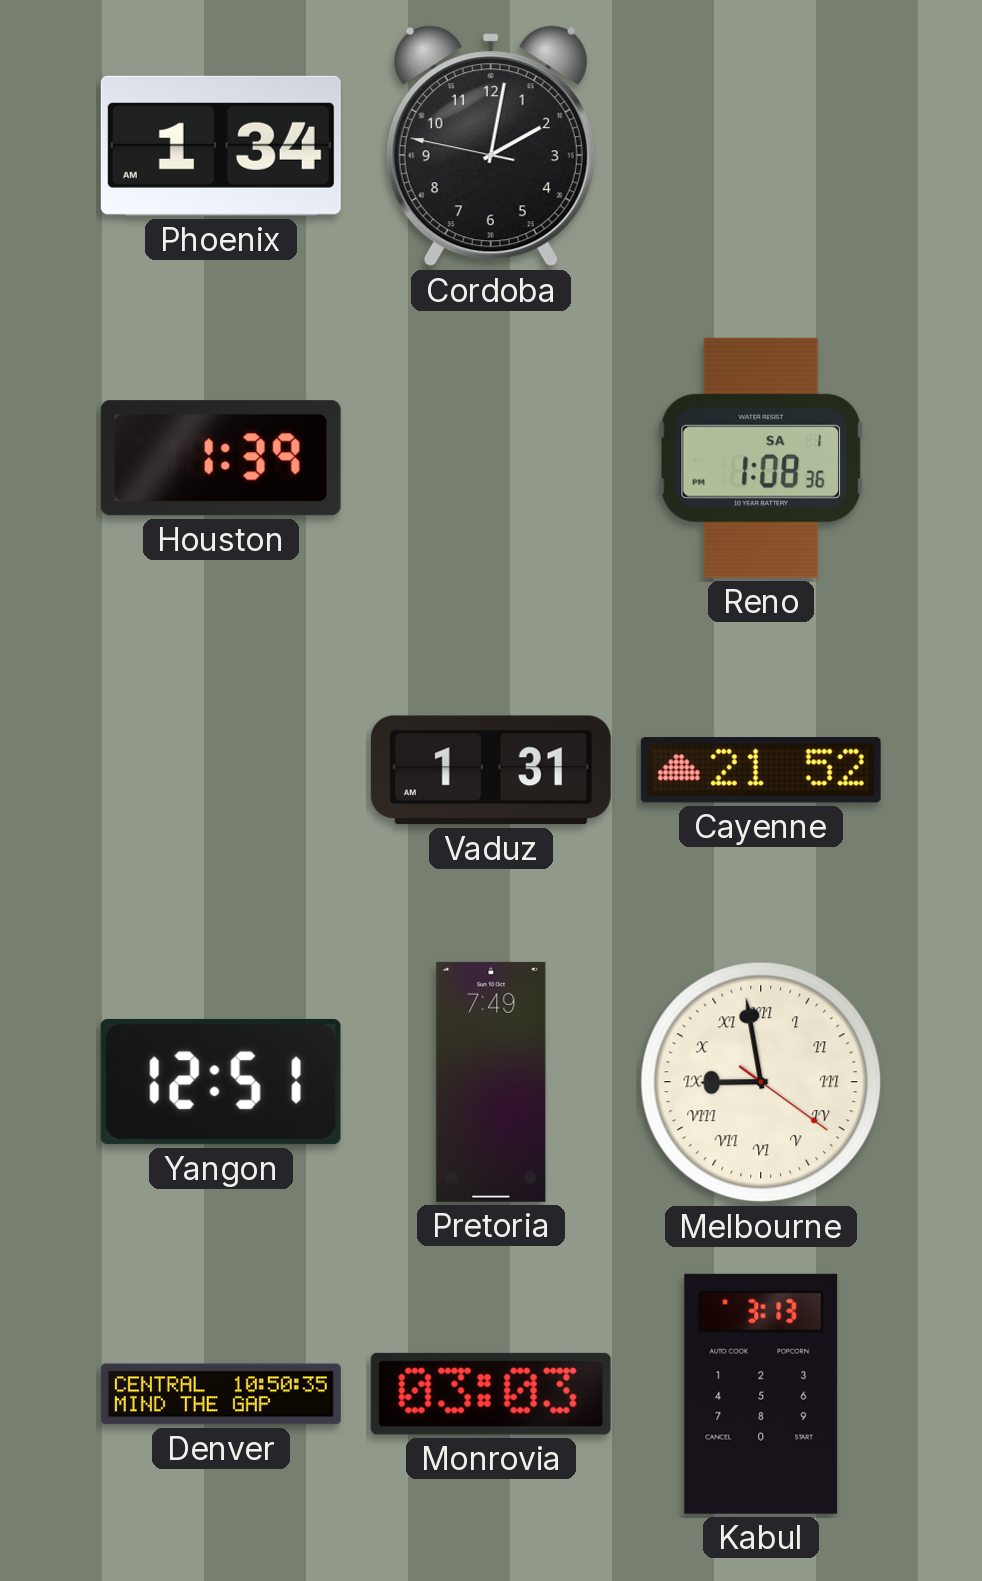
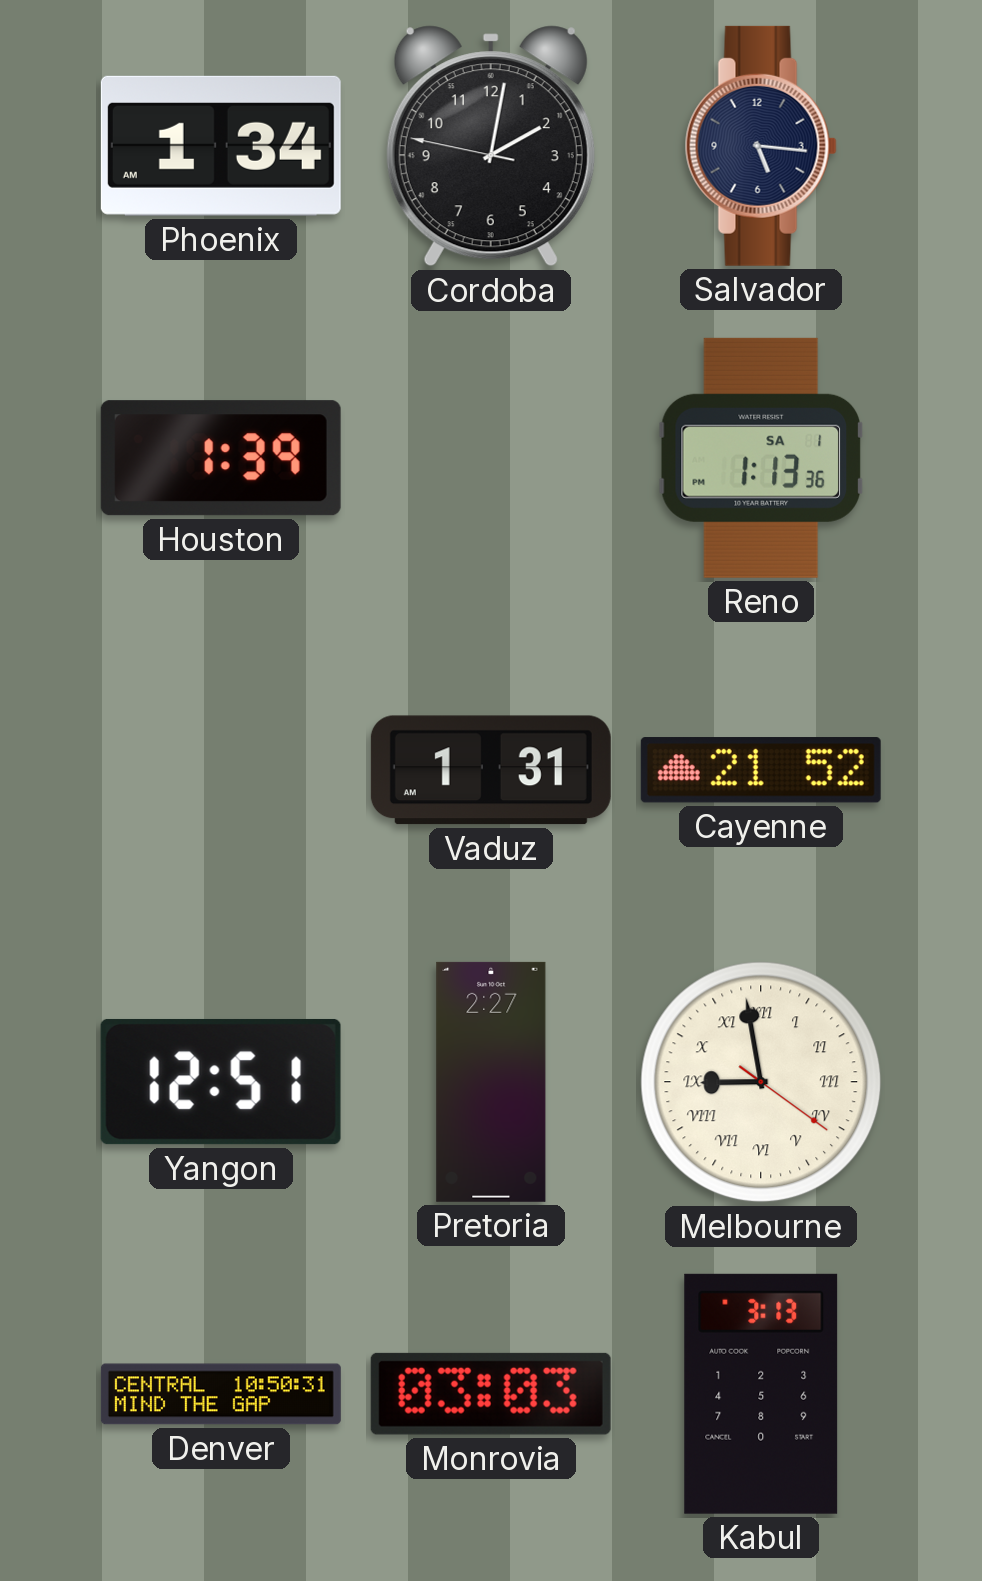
Salvador: none -> 5:16
Reno: 1:08 -> 1:13
Pretoria: 7:49 -> 2:27
Denver: 10:50:35 -> 10:50:31
